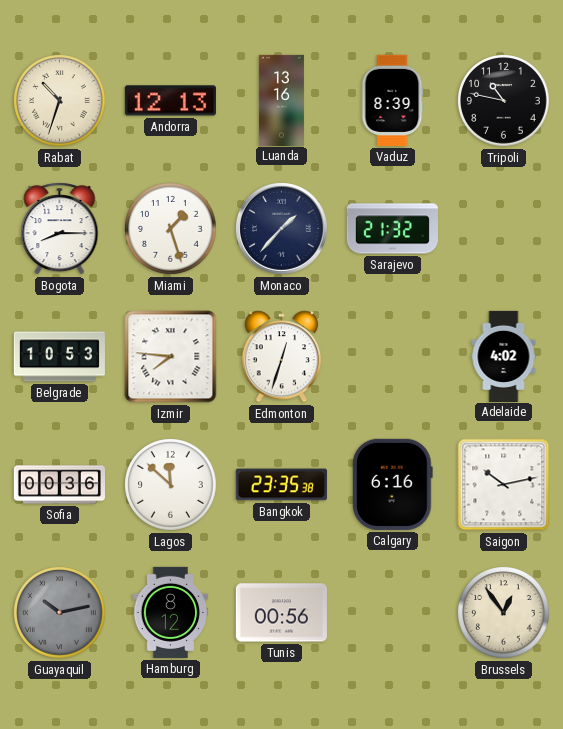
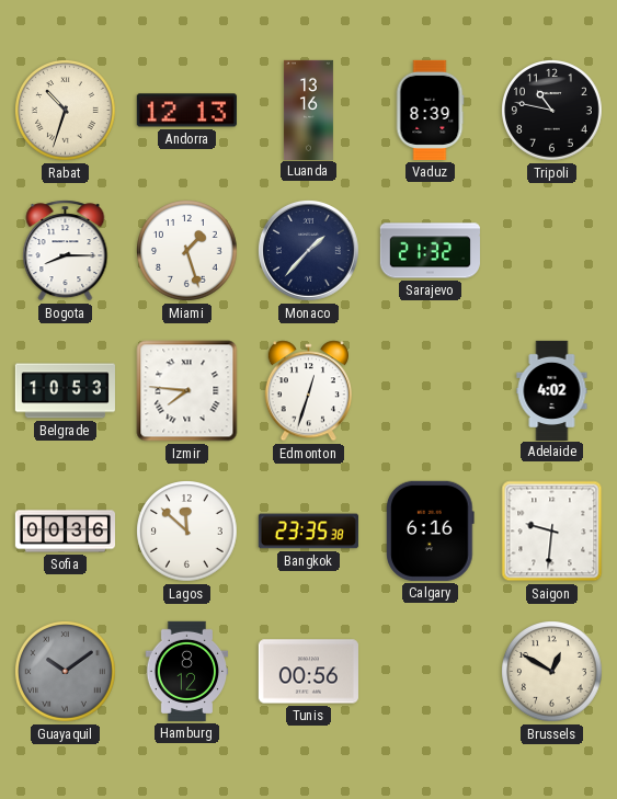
Saigon: 10:13 -> 9:31
Guayaquil: 10:13 -> 10:09
Brussels: 12:54 -> 12:50
